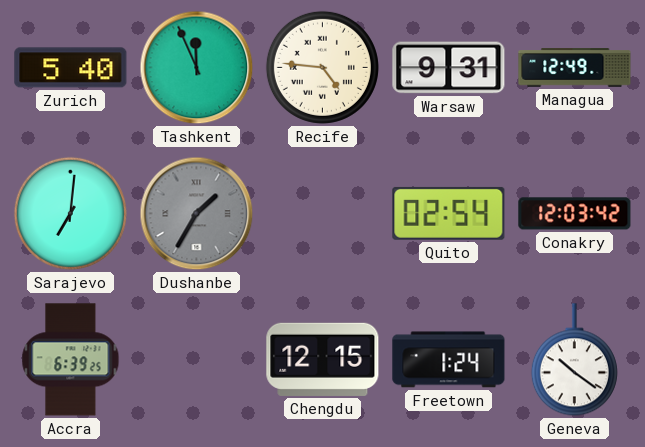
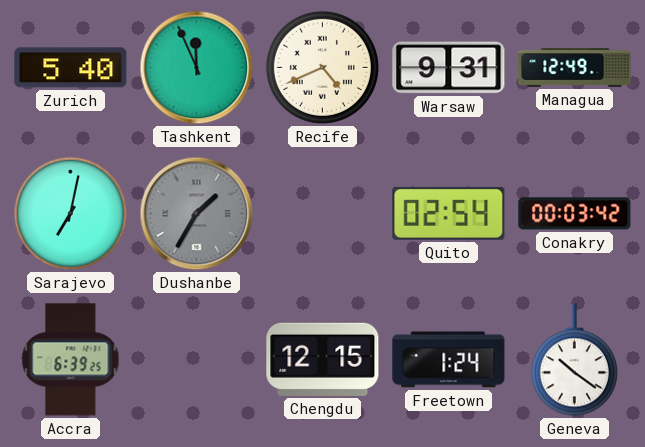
Recife: 4:46 -> 4:41
Sarajevo: 7:01 -> 7:02
Conakry: 12:03 -> 00:03
